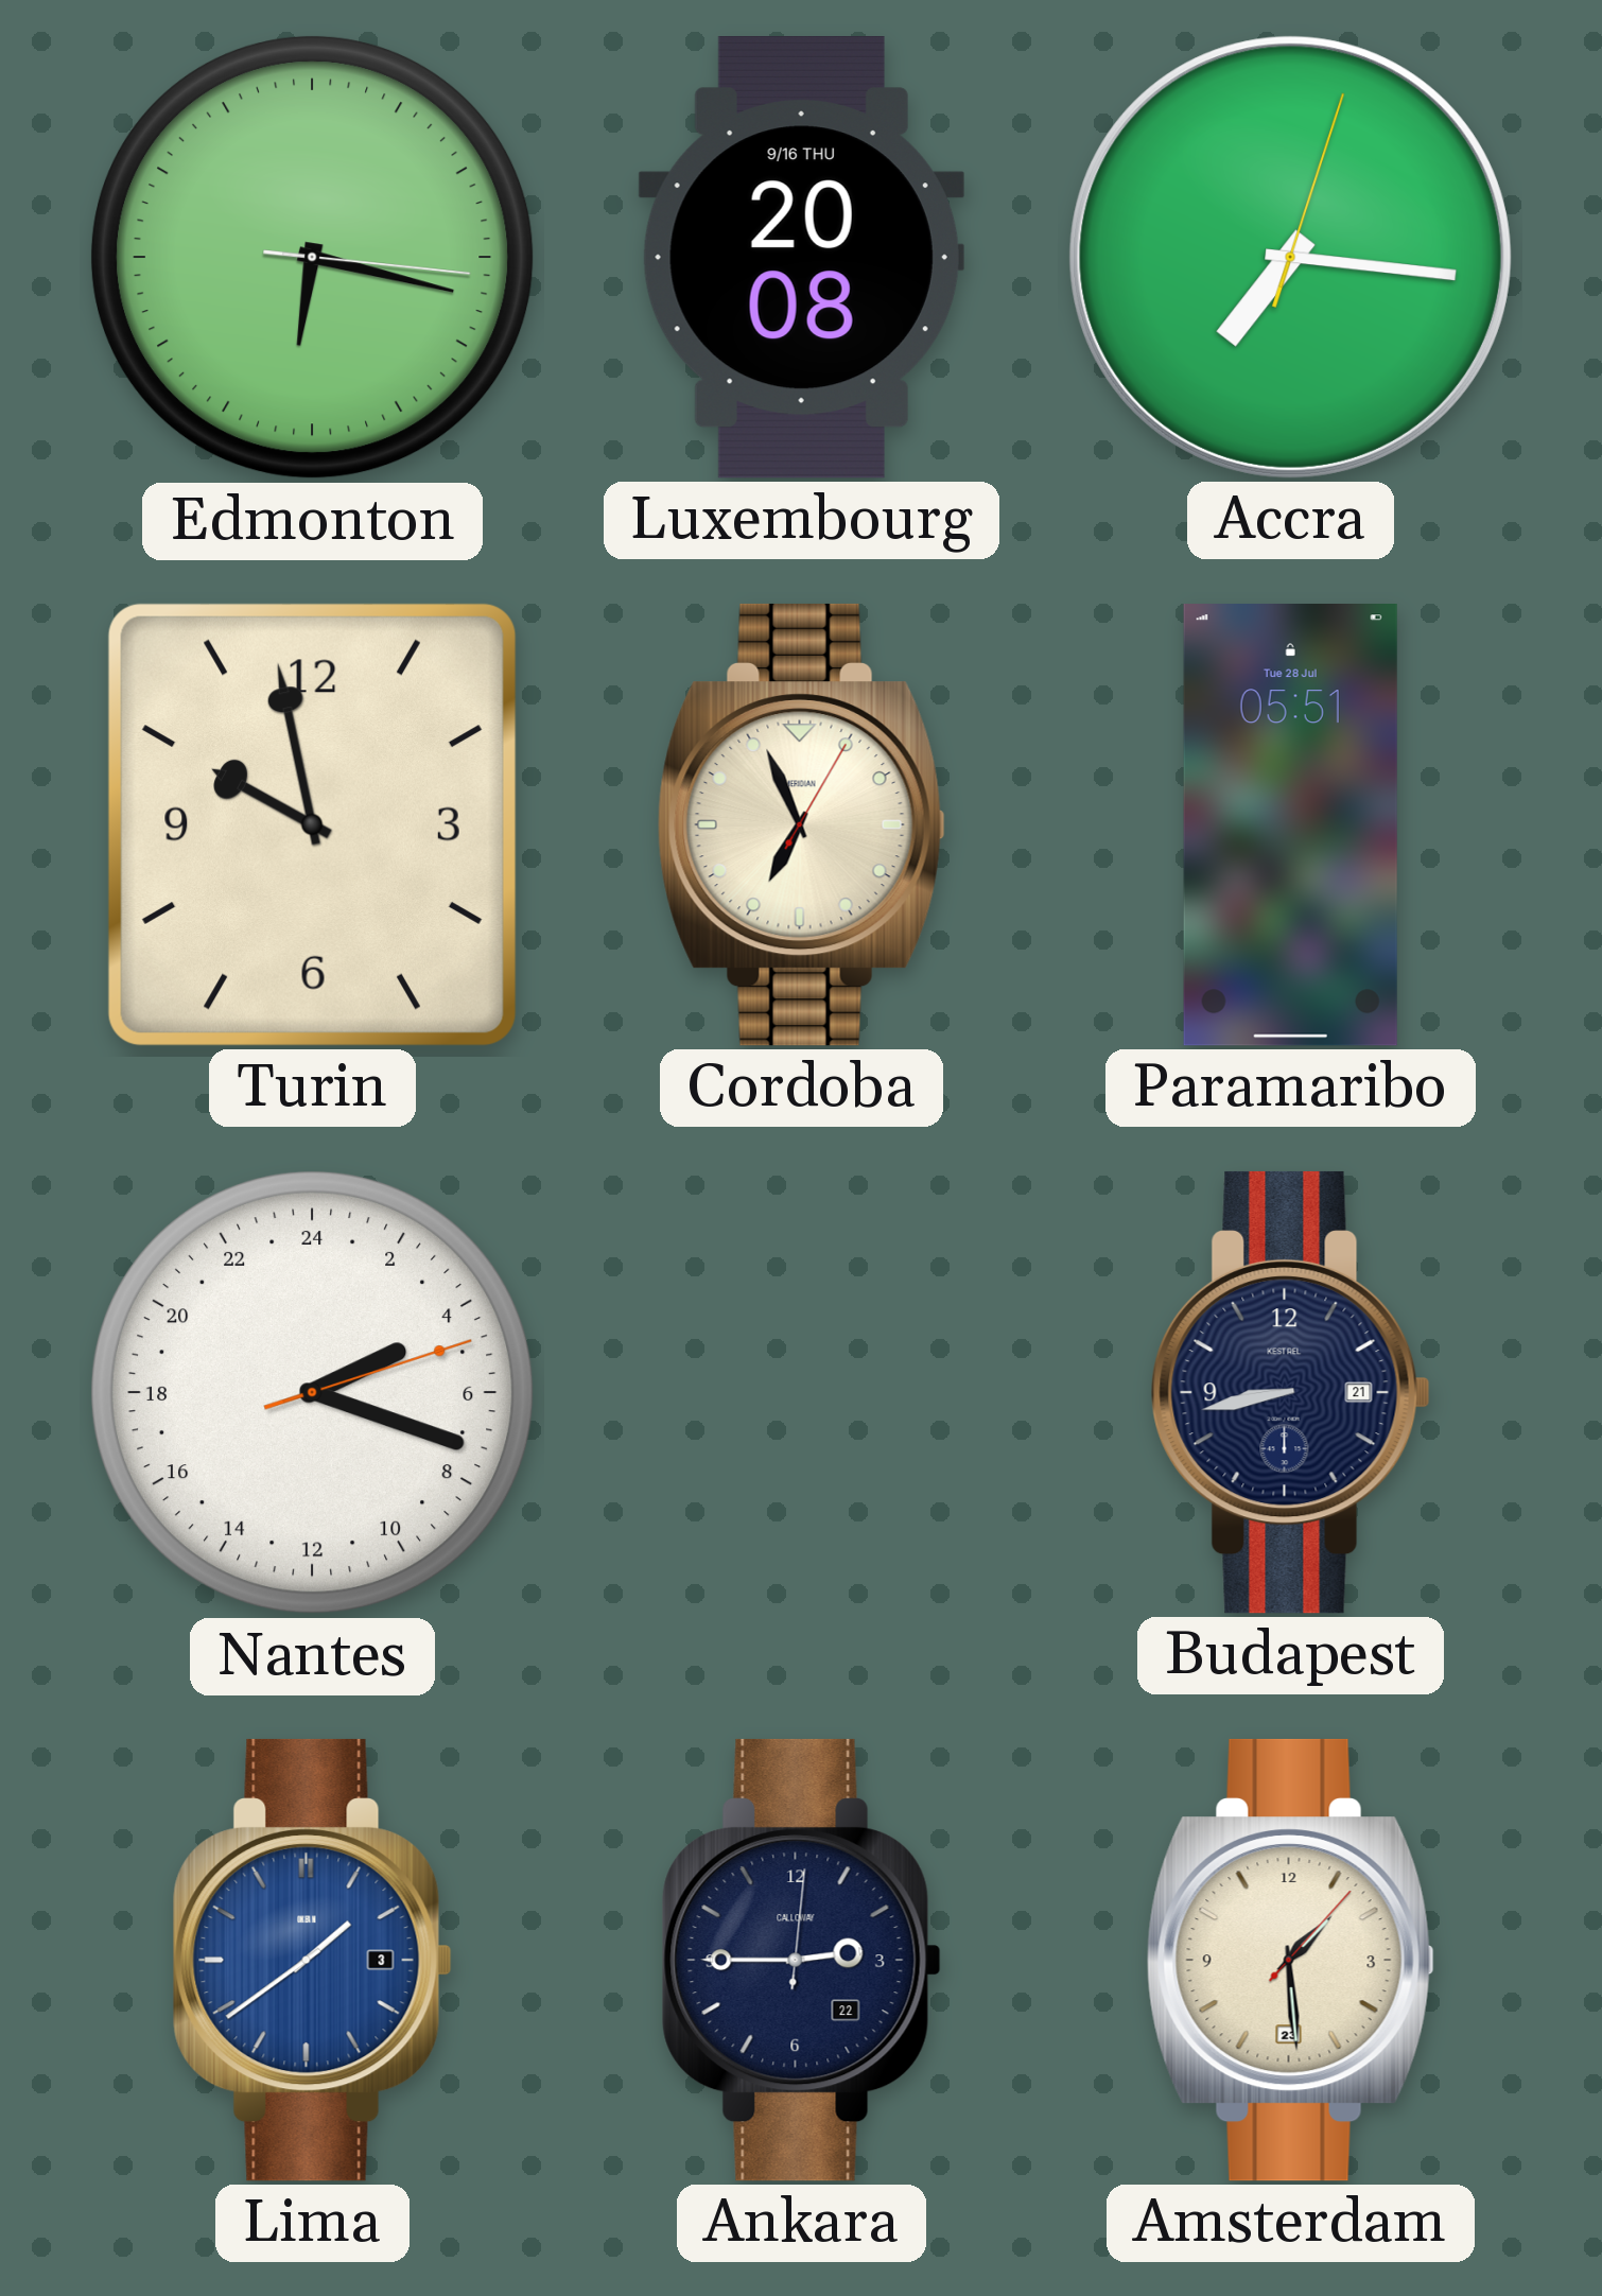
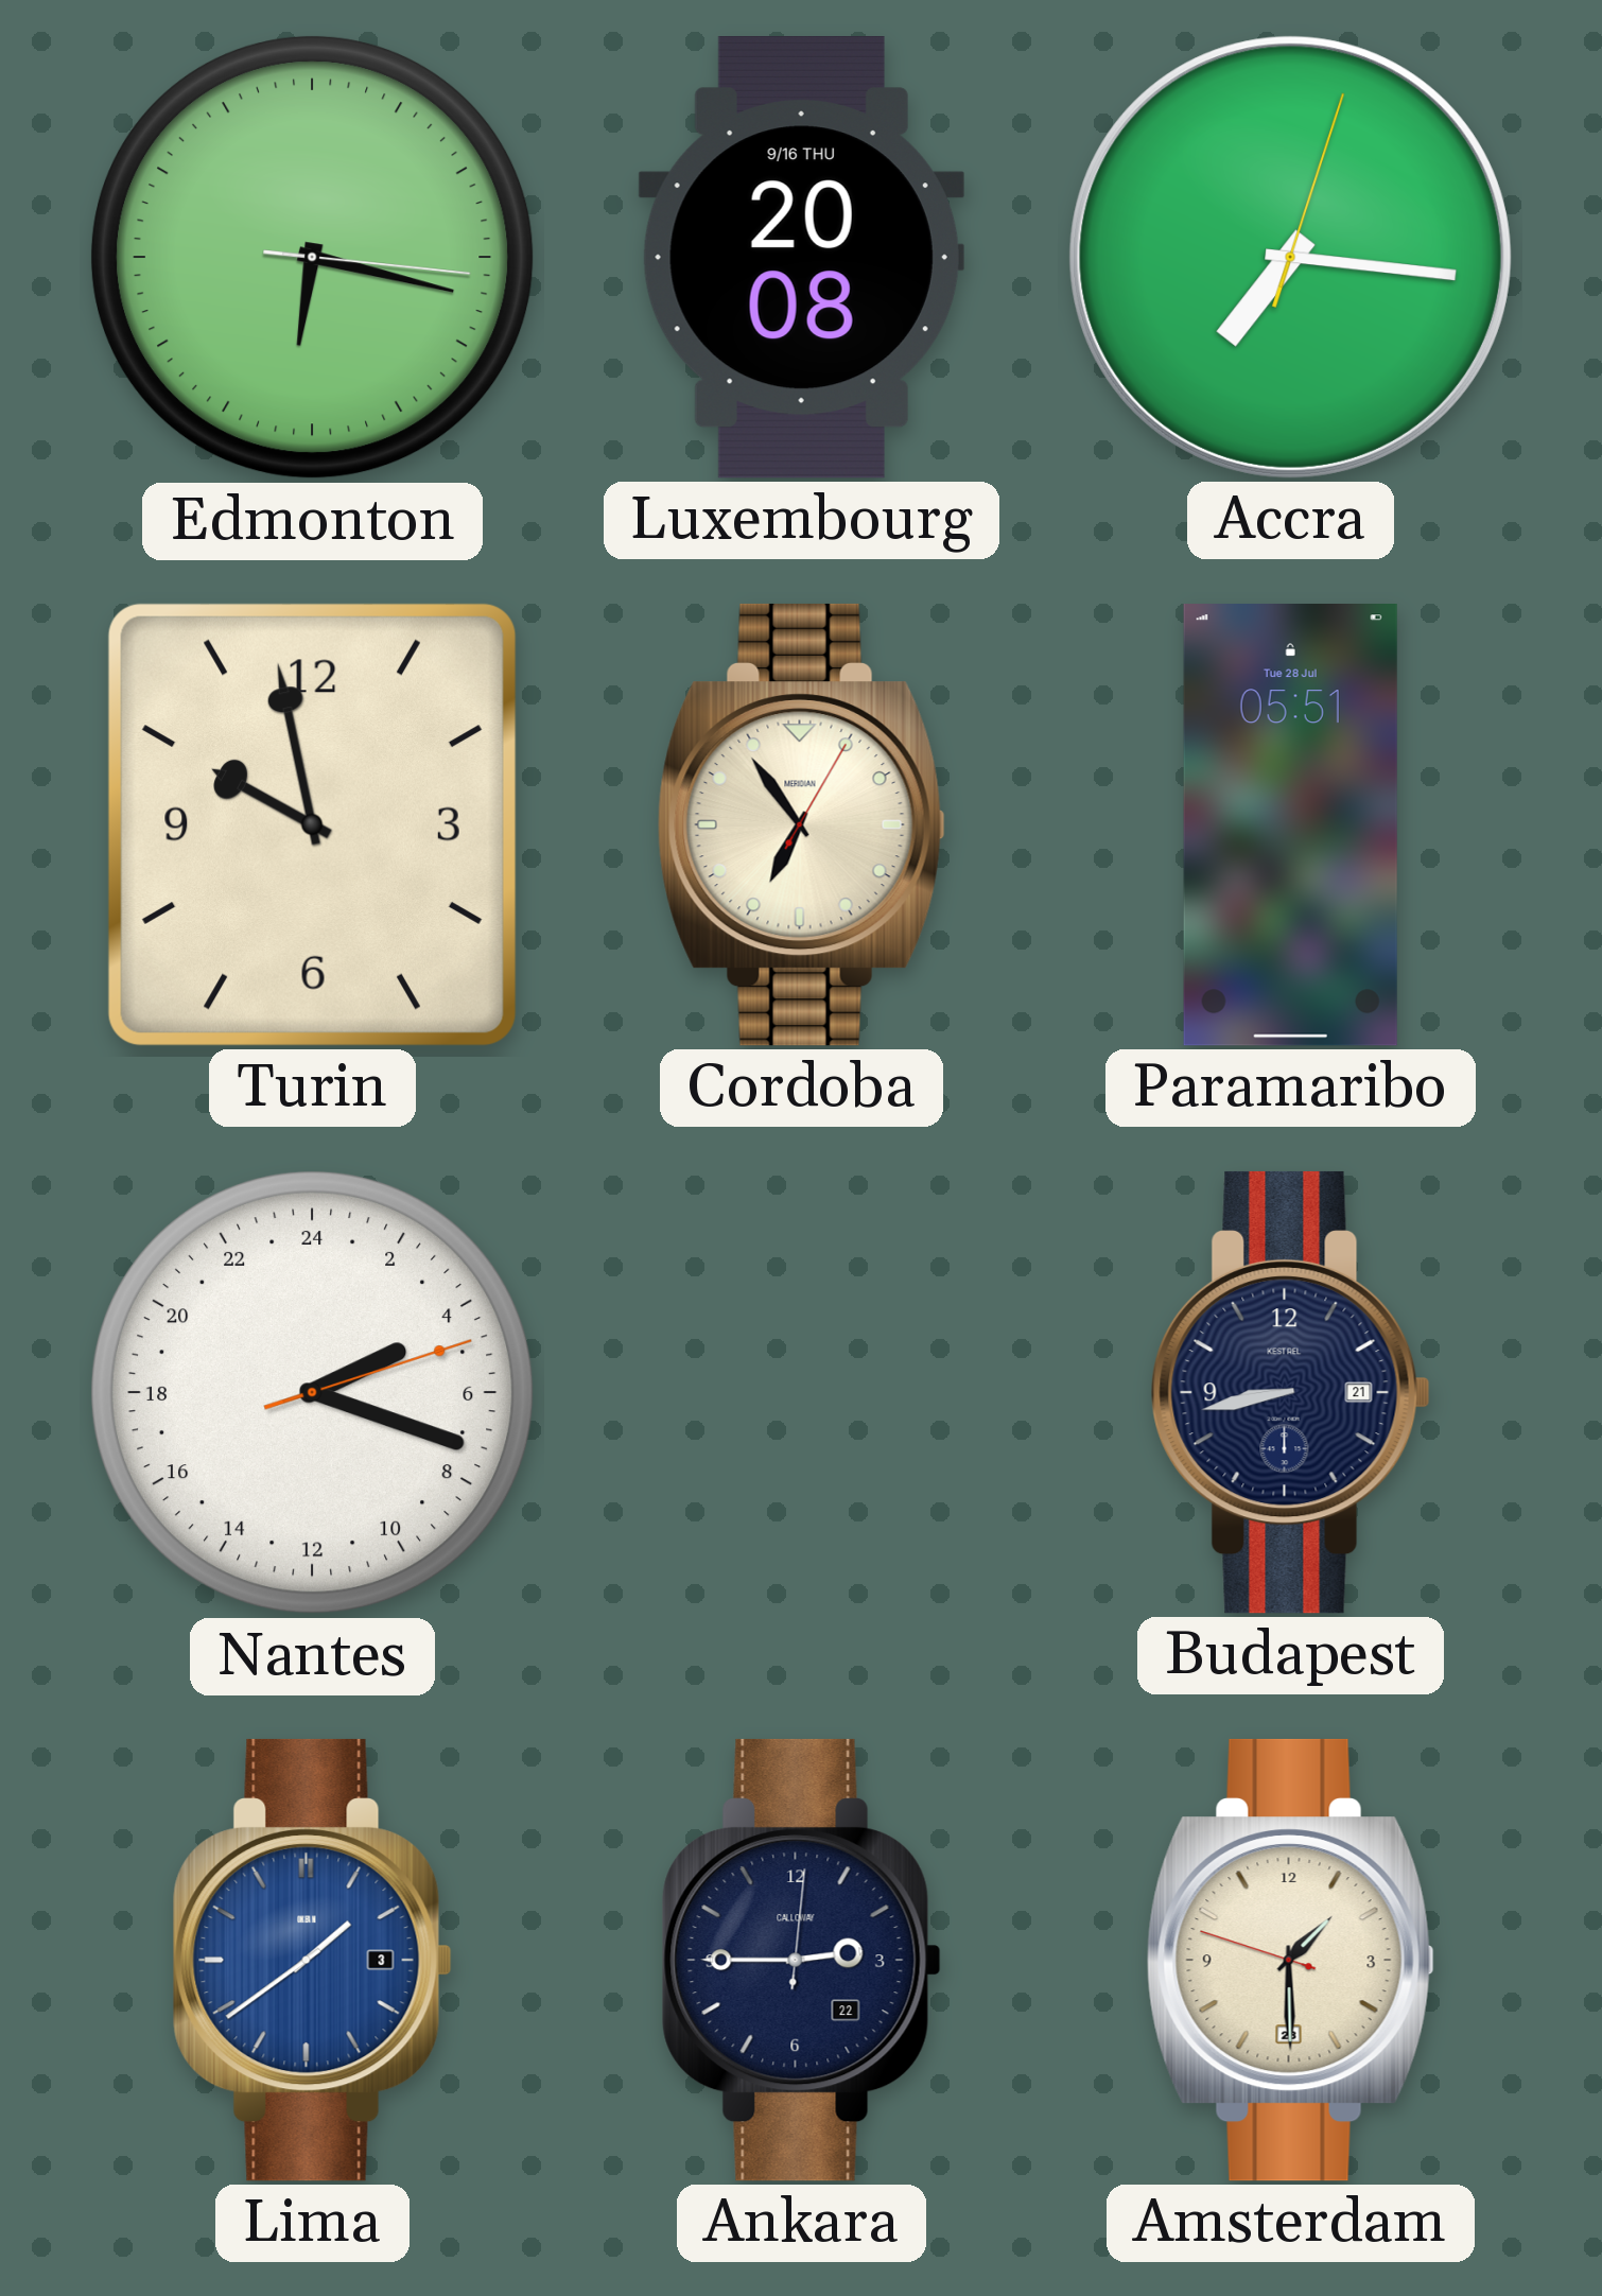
Cordoba: 6:56 -> 6:54
Amsterdam: 1:29:07 -> 1:29:48
